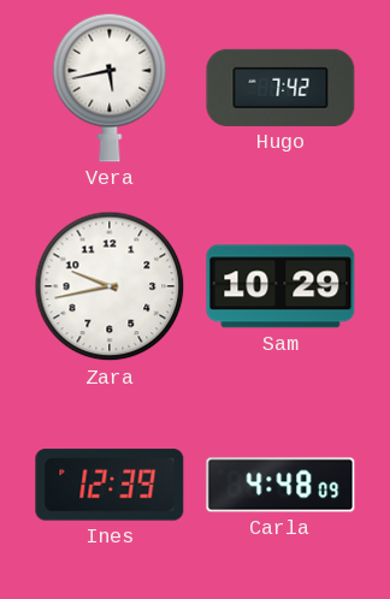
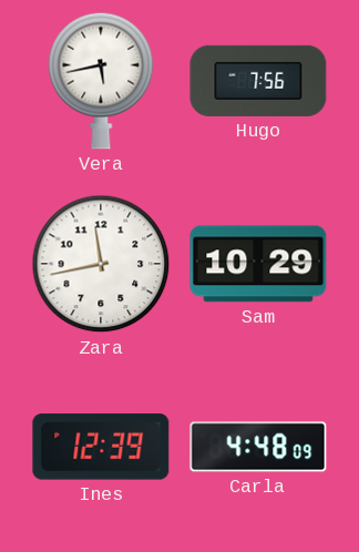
Hugo: 7:42 -> 7:56
Zara: 9:43 -> 11:43
